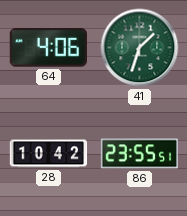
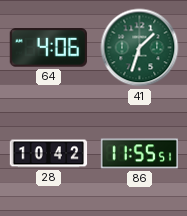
86: 23:55 -> 11:55
